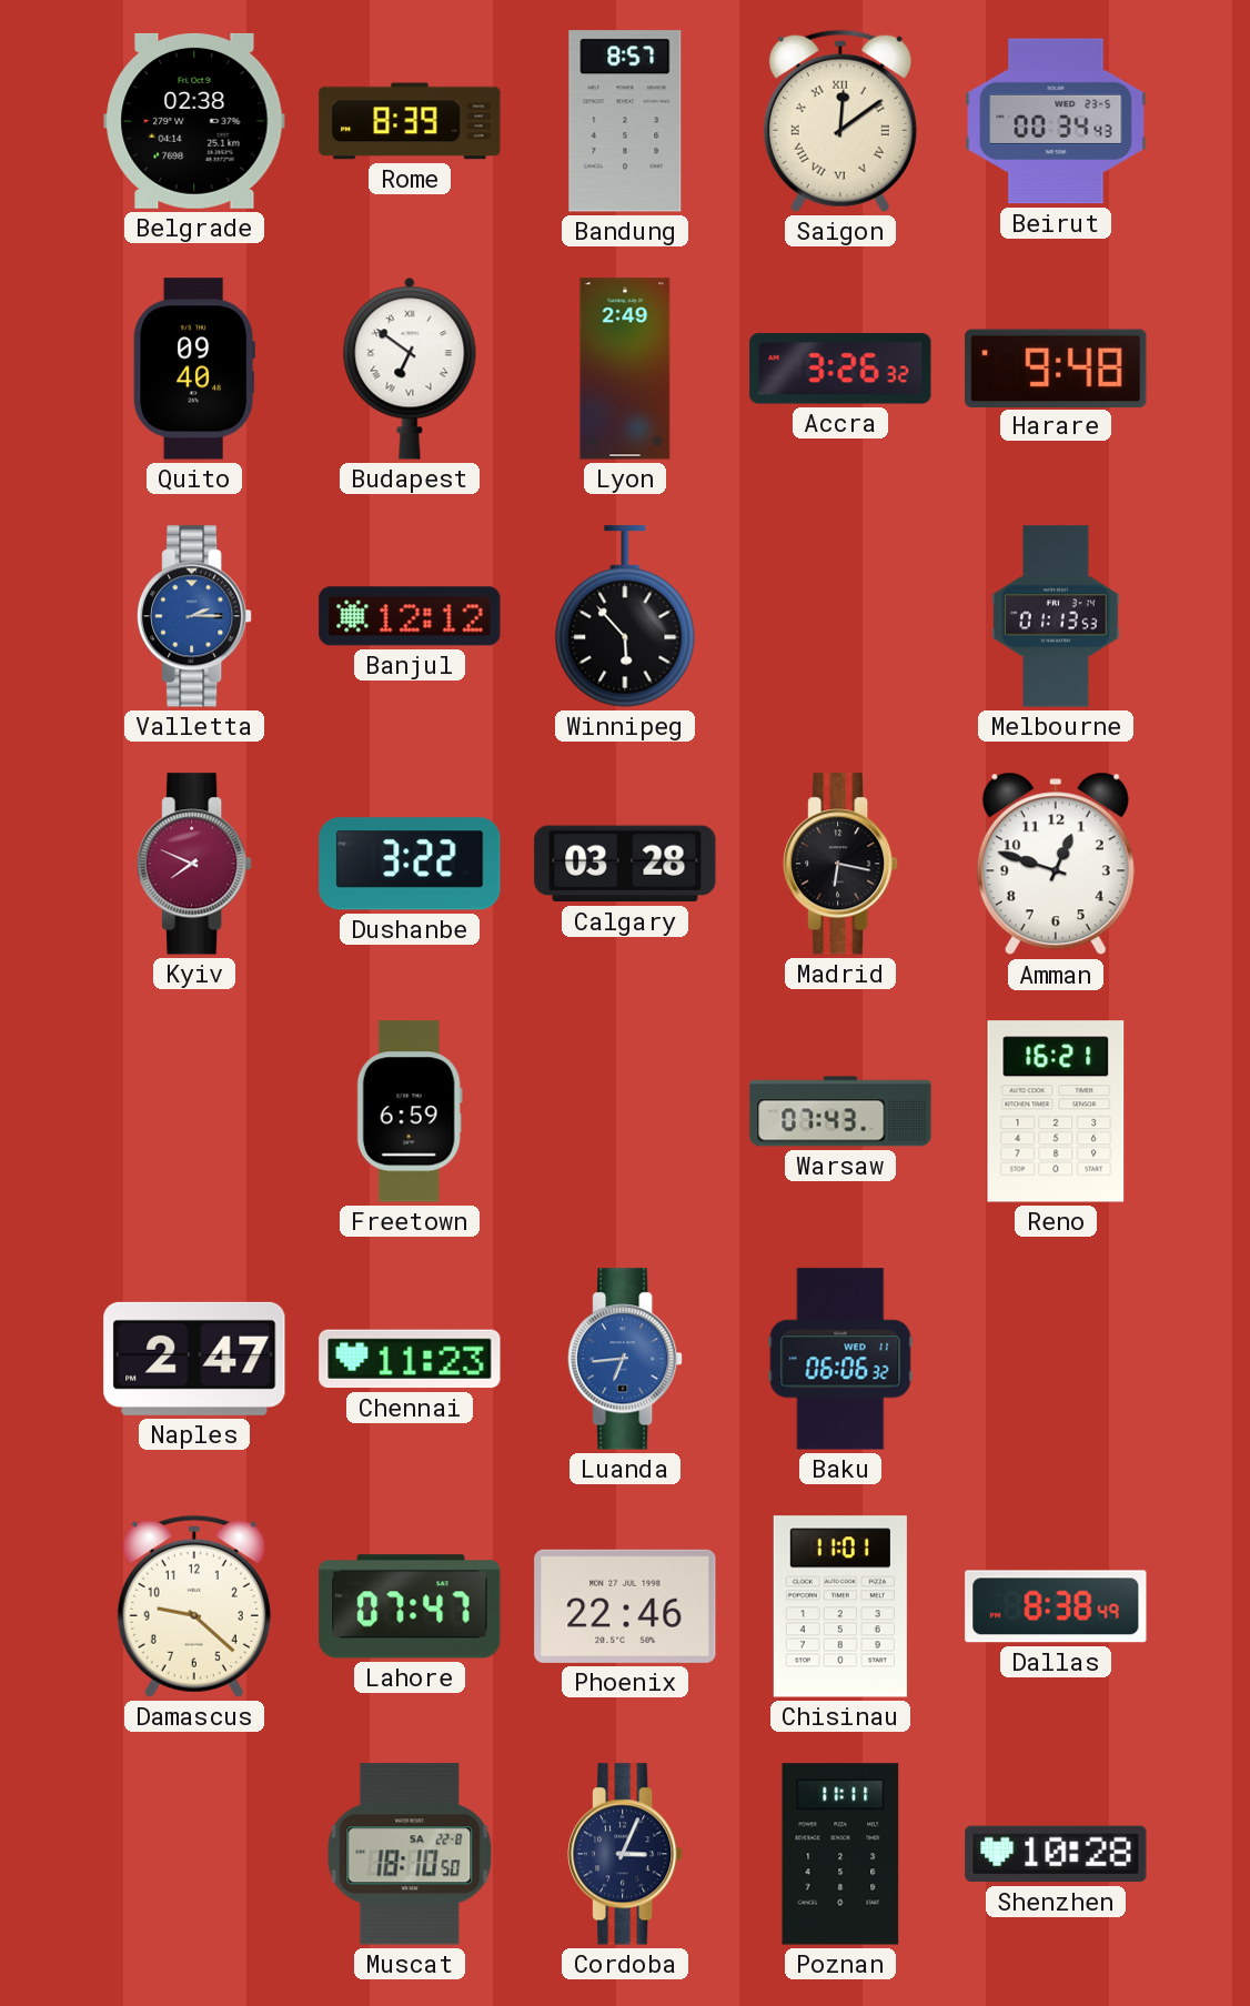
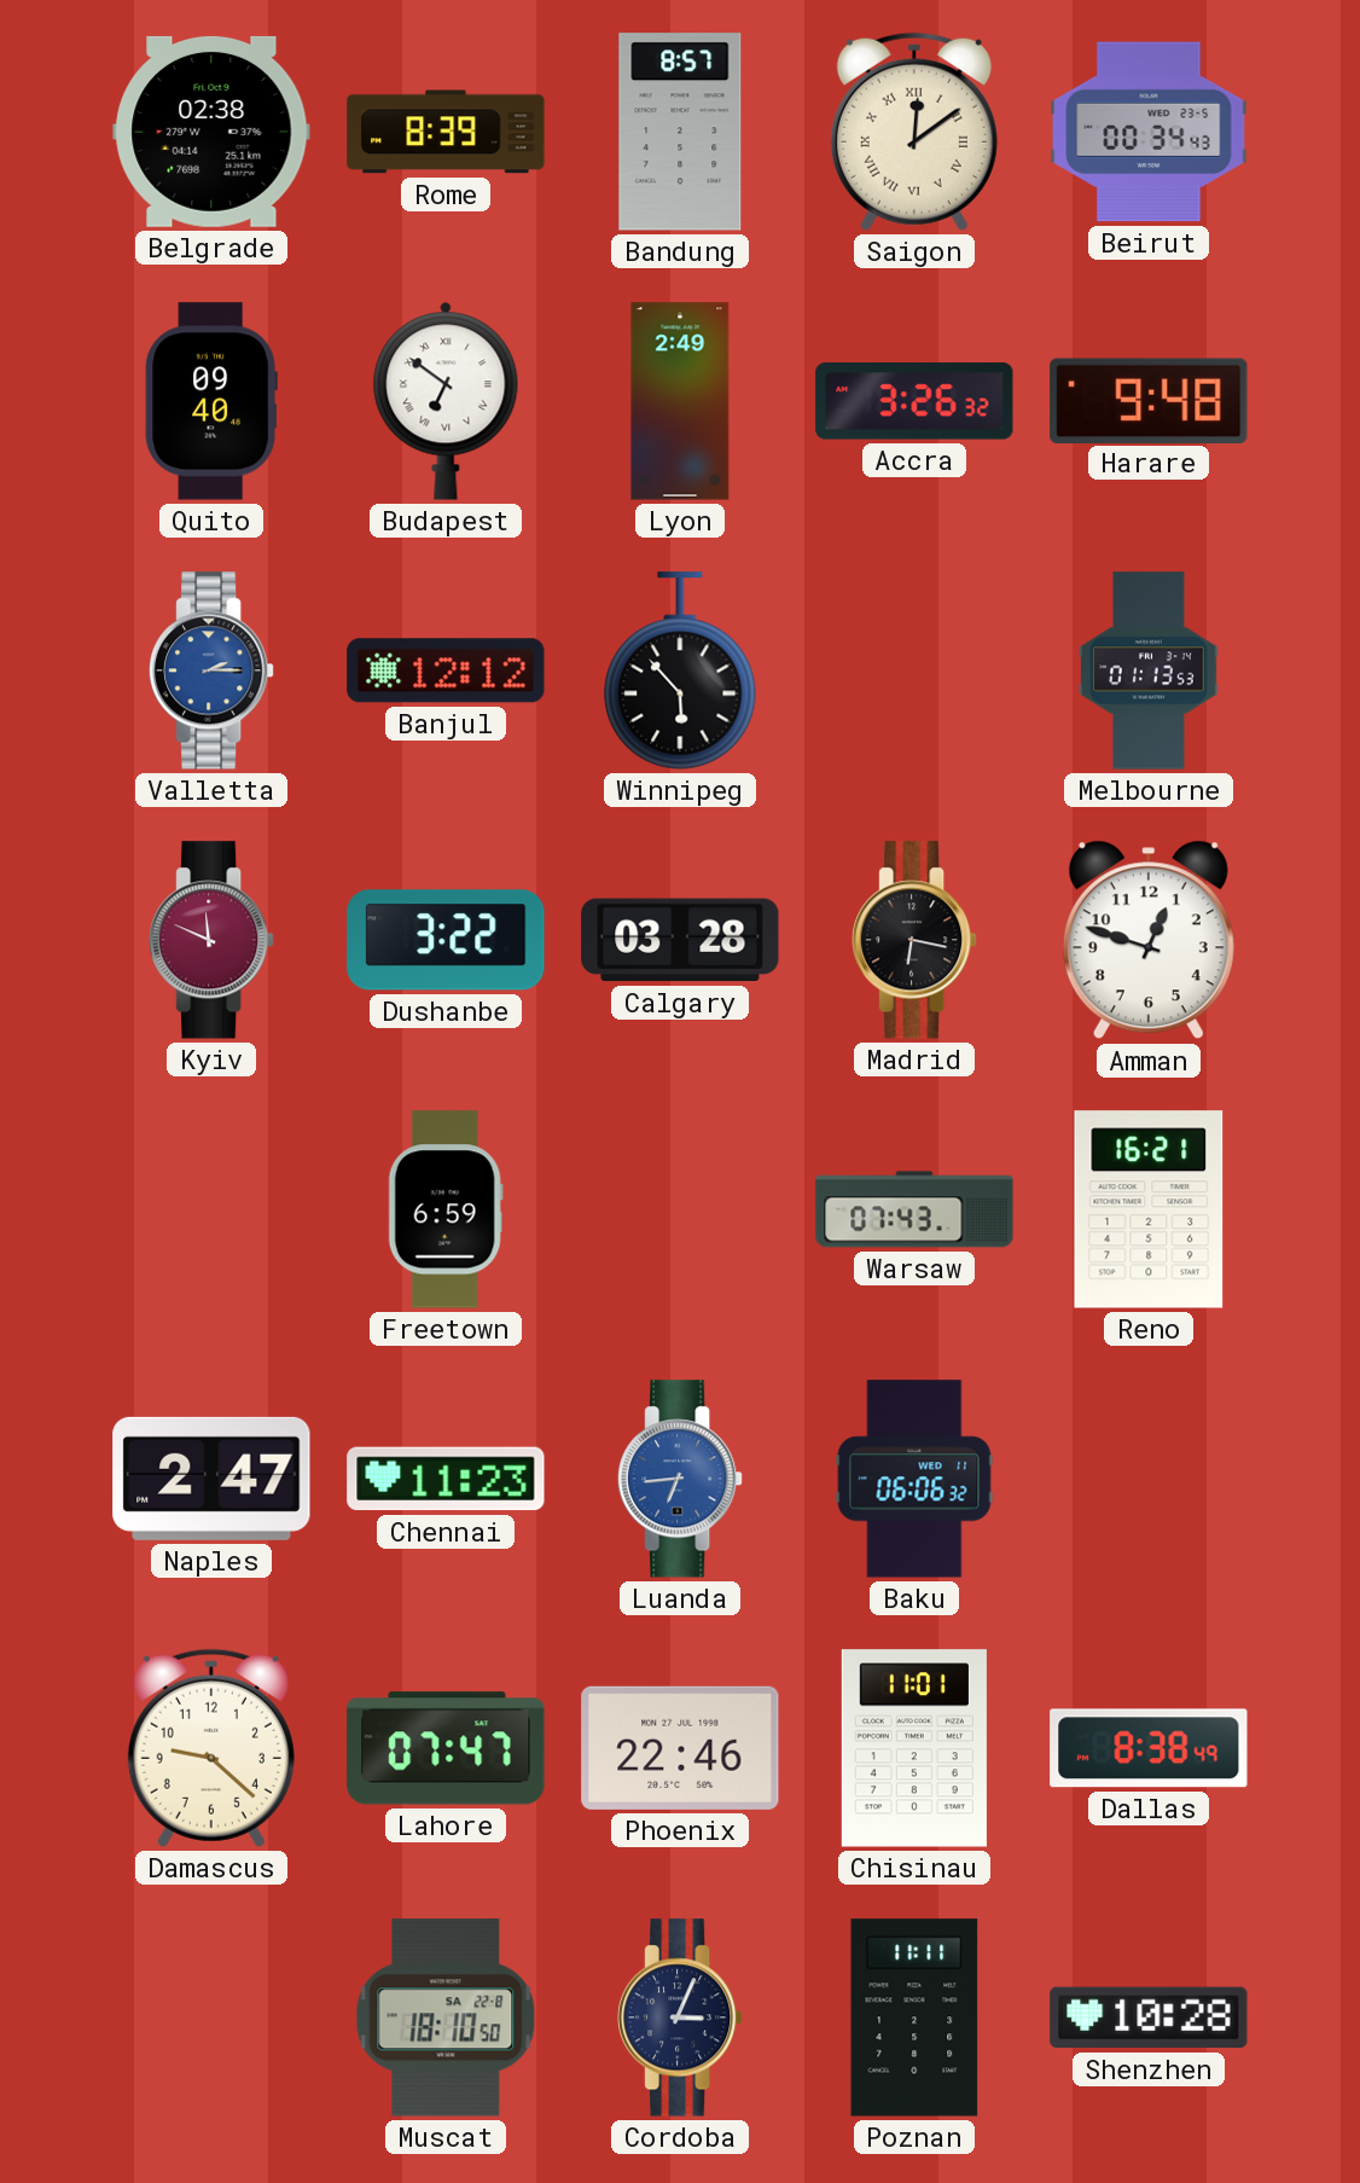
Kyiv: 7:49 -> 11:49
